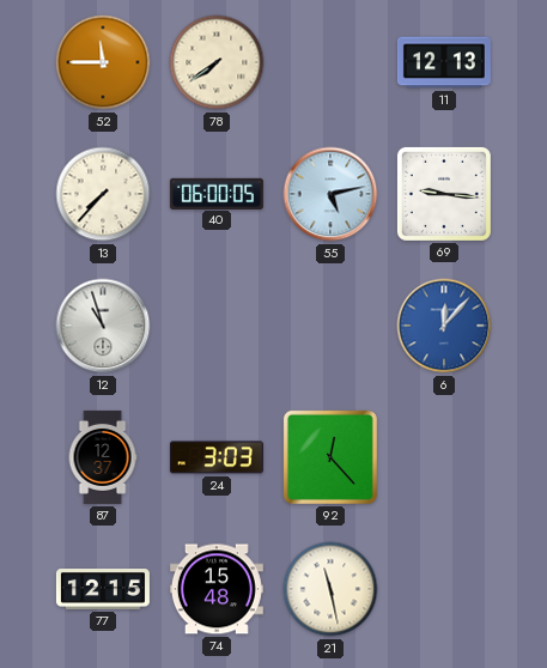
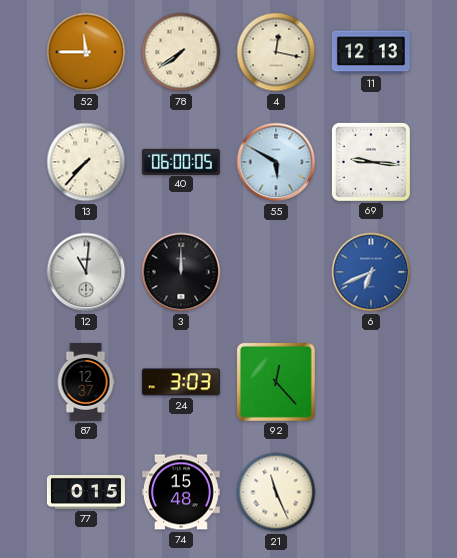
4: none -> 12:17
55: 5:13 -> 5:50
12: 10:57 -> 11:01
3: none -> 12:00
6: 12:07 -> 6:41
77: 12:15 -> 0:15
21: 11:28 -> 11:26
